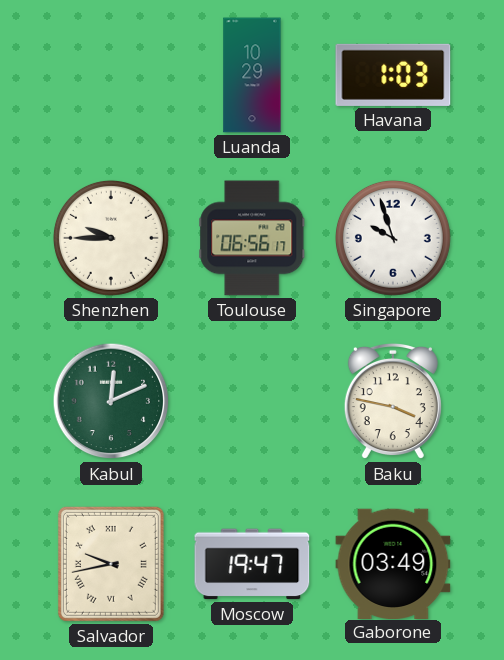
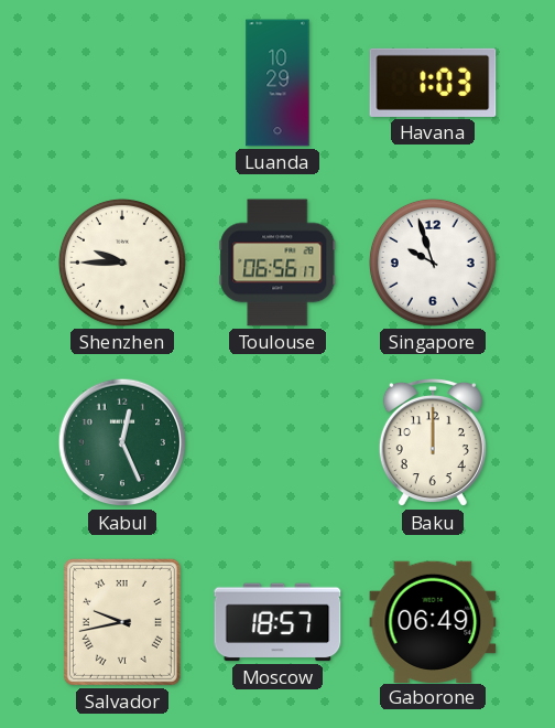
Kabul: 12:11 -> 12:26
Baku: 3:47 -> 12:00
Moscow: 19:47 -> 18:57
Gaborone: 03:49 -> 06:49
